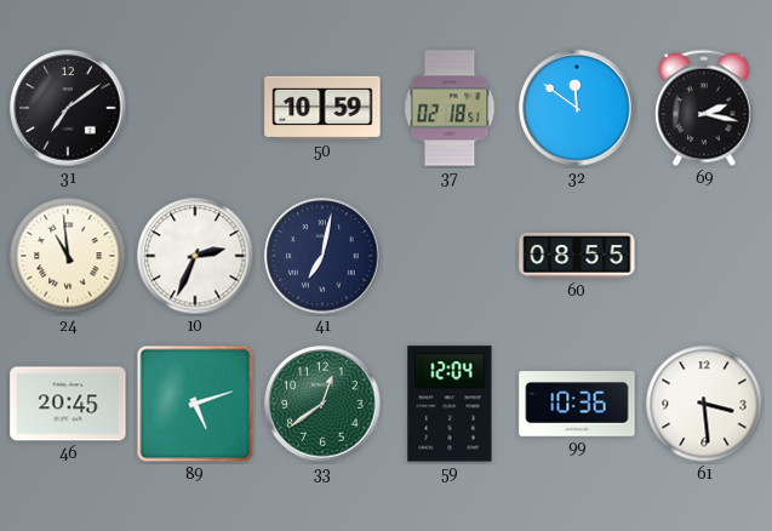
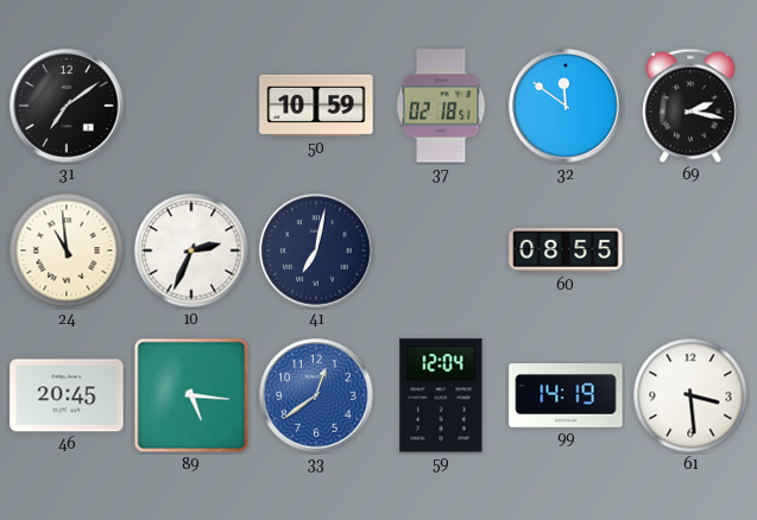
89: 5:12 -> 5:16
33 dial: green -> blue
99: 10:36 -> 14:19
